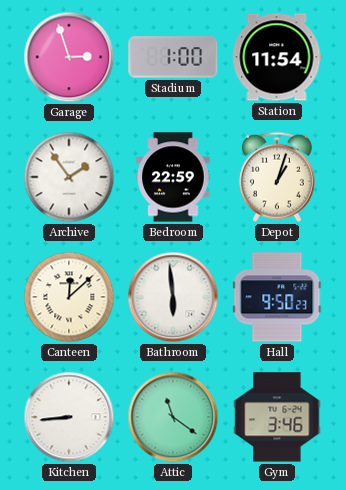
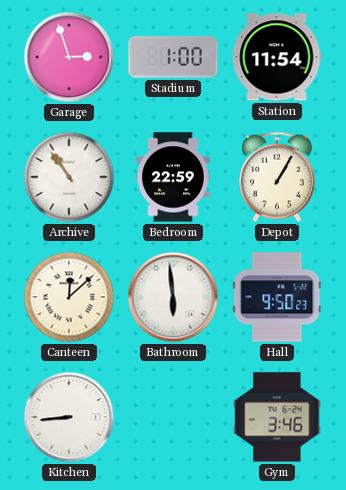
Archive: 1:54 -> 10:54
Depot: 1:03 -> 1:05
Attic: 11:21 -> none
